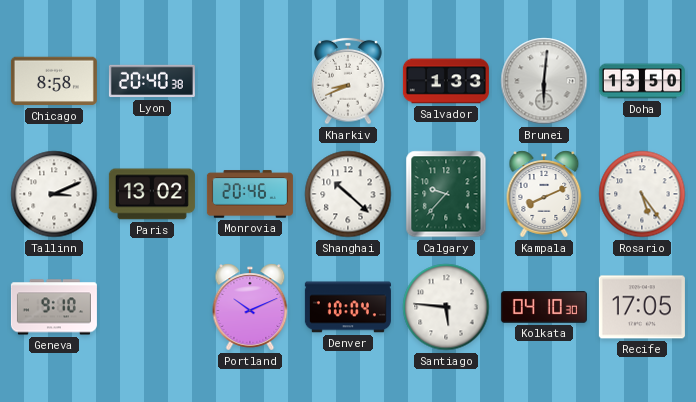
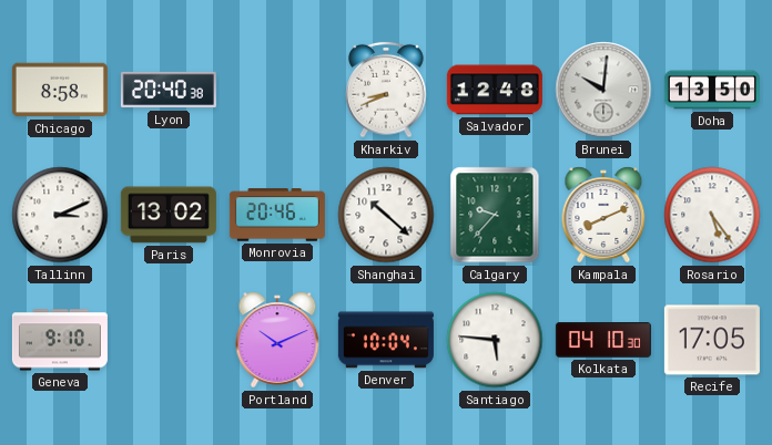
Salvador: 1:33 -> 12:48
Brunei: 6:01 -> 10:01
